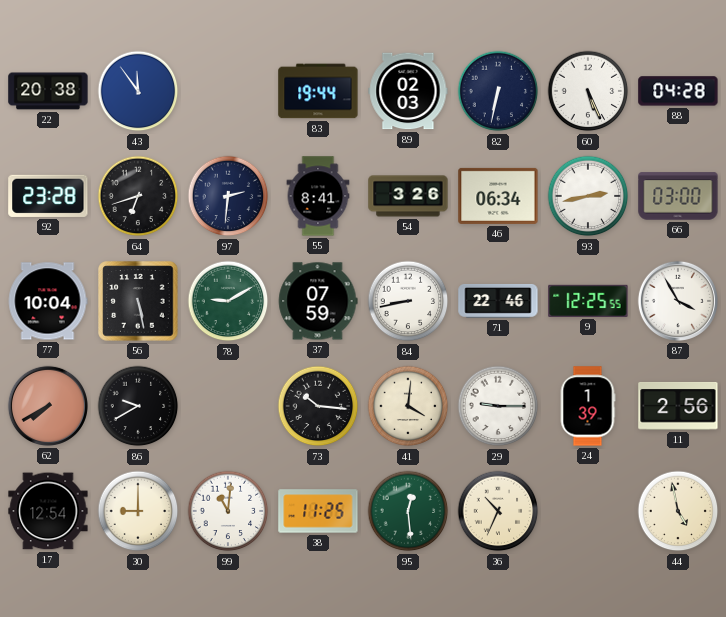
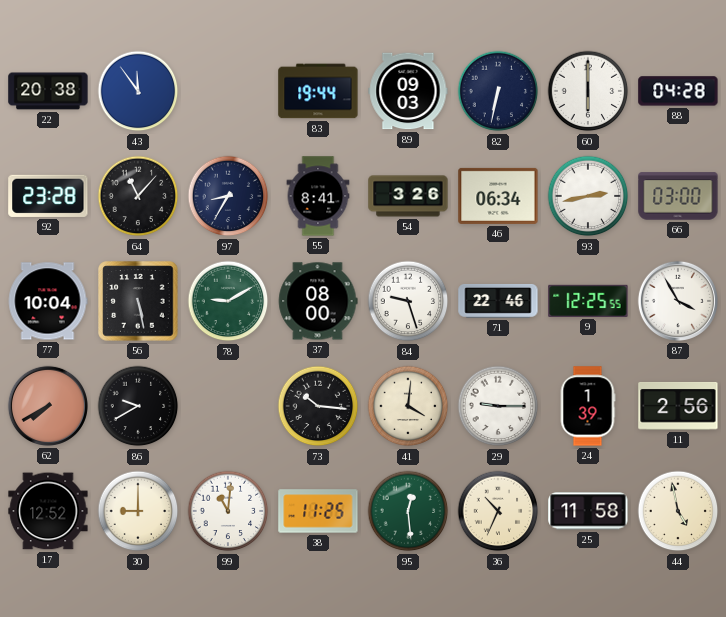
89: 02:03 -> 09:03
60: 5:26 -> 6:00
64: 6:42 -> 11:07
97: 2:31 -> 8:35
37: 07:59 -> 08:00
84: 8:43 -> 9:27
17: 12:54 -> 12:52
25: none -> 11:58
